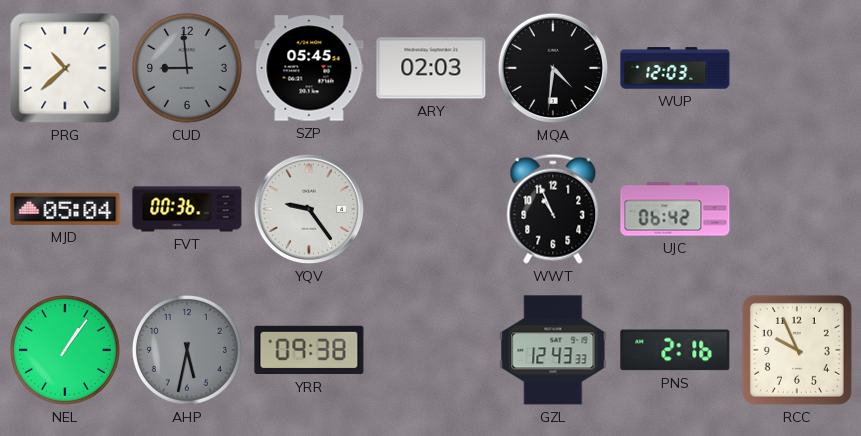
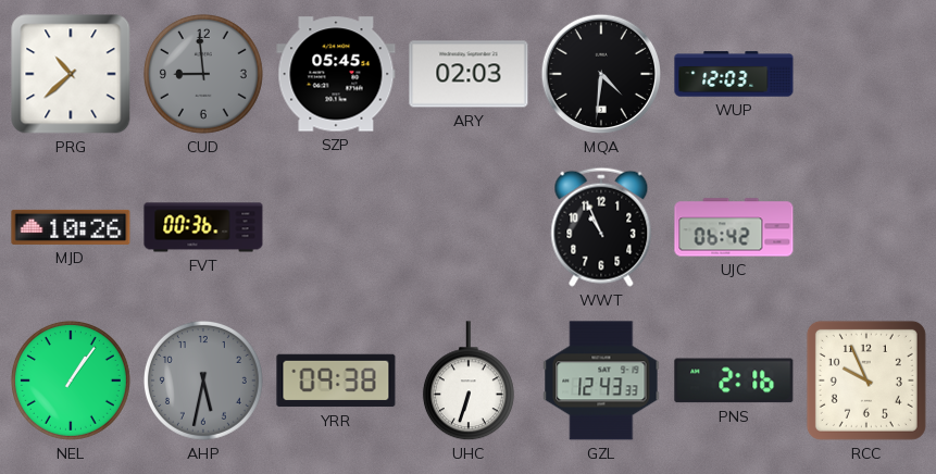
MJD: 05:04 -> 10:26
YQV: 9:24 -> none
UHC: none -> 6:33
